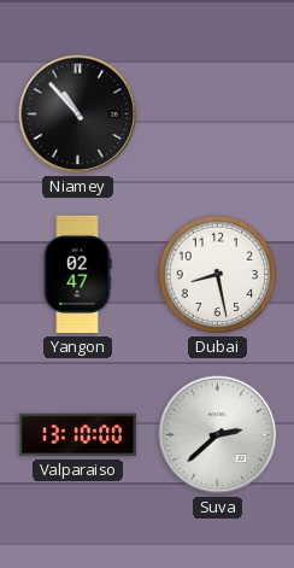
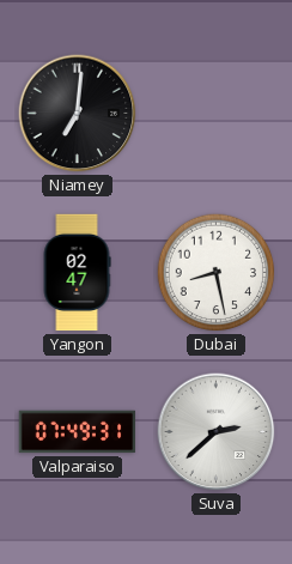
Niamey: 10:53 -> 7:01
Valparaiso: 13:10 -> 07:49
